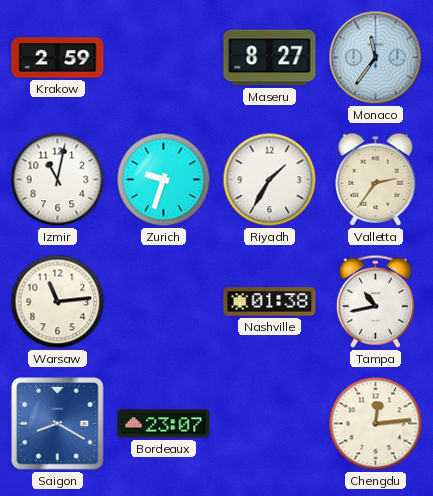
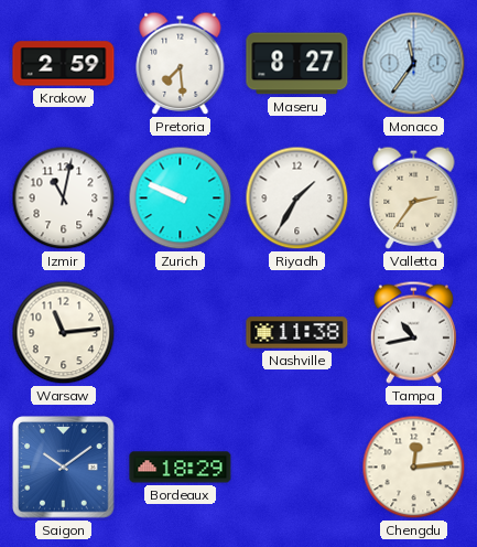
Pretoria: none -> 7:29
Zurich: 9:33 -> 9:49
Nashville: 01:38 -> 11:38
Saigon: 8:20 -> 10:09
Bordeaux: 23:07 -> 18:29
